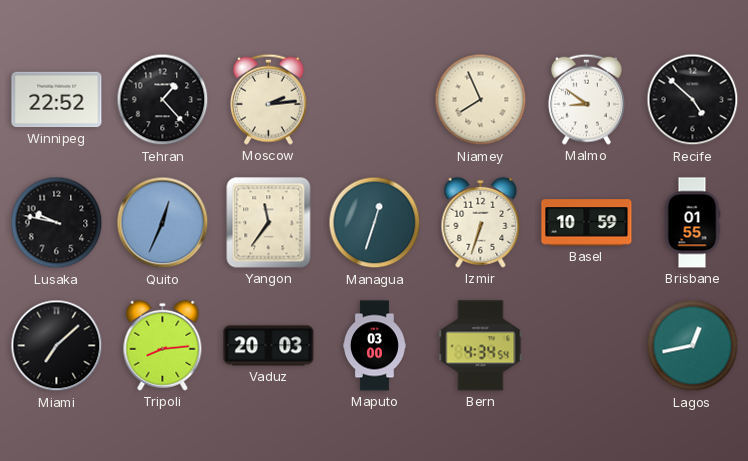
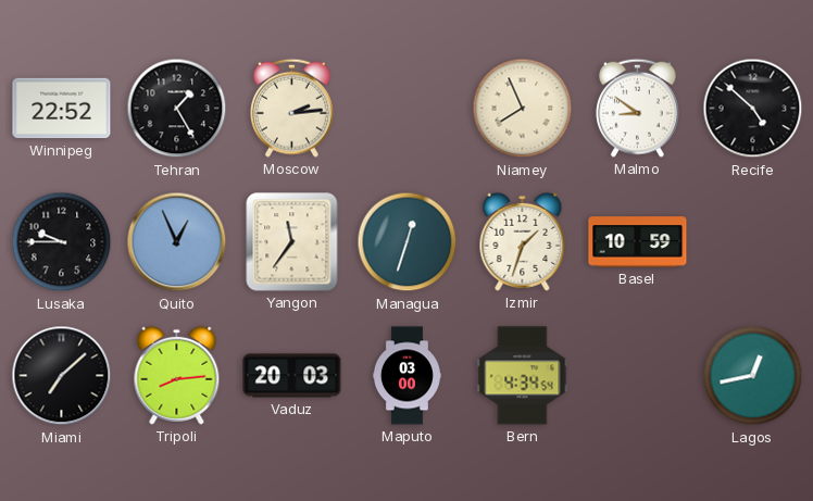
Tehran: 1:23 -> 1:25
Lusaka: 9:47 -> 9:45
Quito: 12:34 -> 12:56
Izmir: 6:33 -> 1:33
Brisbane: 01:55 -> none
